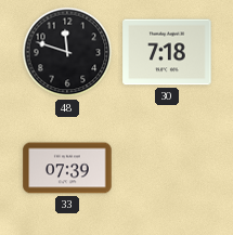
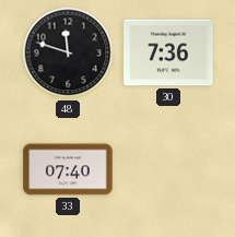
30: 7:18 -> 7:36
33: 07:39 -> 07:40
